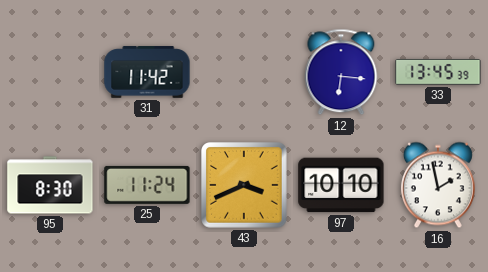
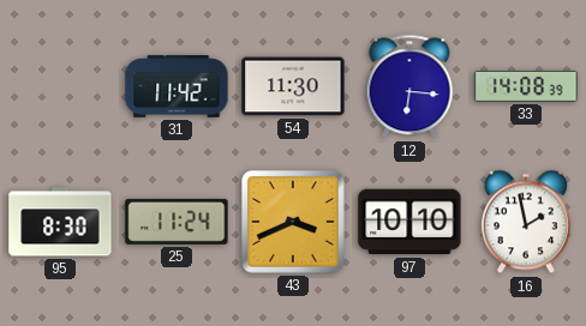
54: none -> 11:30
33: 13:45 -> 14:08
